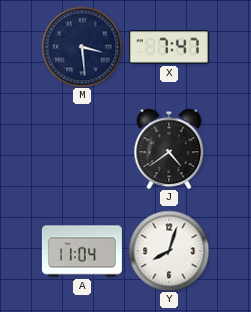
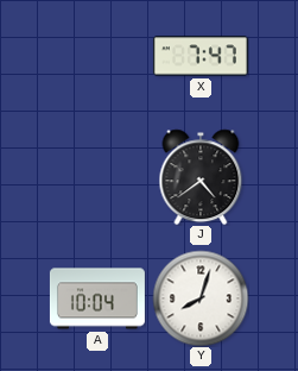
M: 3:29 -> none
A: 11:04 -> 10:04
